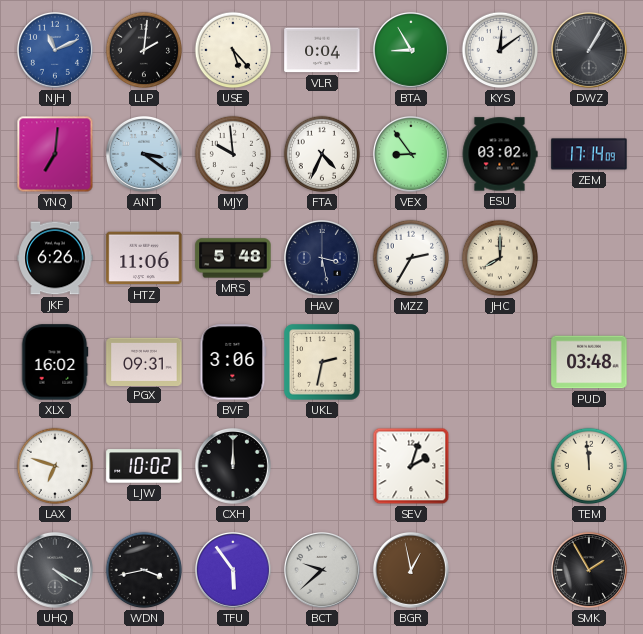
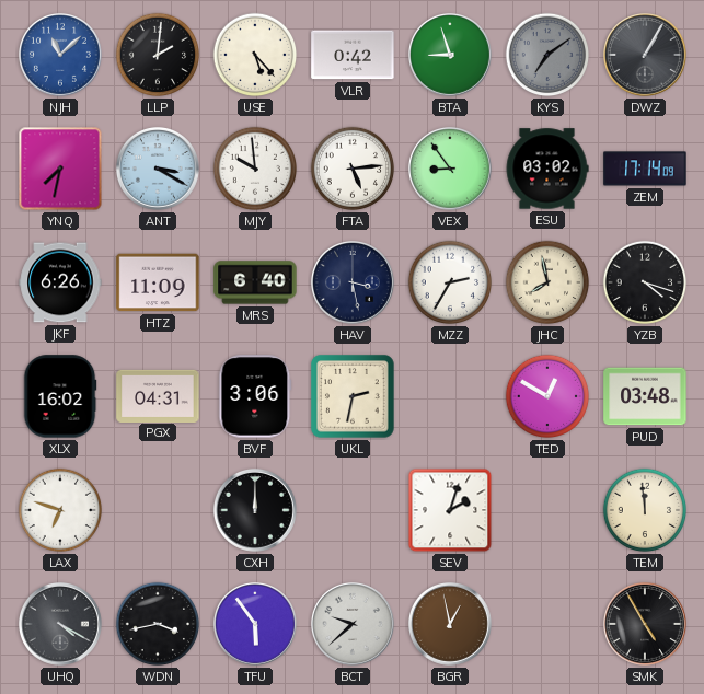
NJH: 11:11 -> 11:08
VLR: 0:04 -> 0:42
BTA: 8:55 -> 8:57
KYS: 12:09 -> 7:09
KYS dial: white -> grey
YNQ: 7:01 -> 7:32
ANT: 3:21 -> 3:20
FTA: 4:34 -> 5:14
HTZ: 11:06 -> 11:09
MRS: 5:48 -> 6:40
JHC: 8:00 -> 7:58
YZB: none -> 4:18
PGX: 09:31 -> 04:31
TED: none -> 12:50
LJW: 10:02 -> none
SMK: 1:55 -> 4:55
